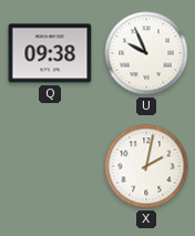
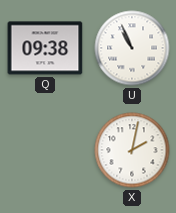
U: 9:56 -> 10:56
